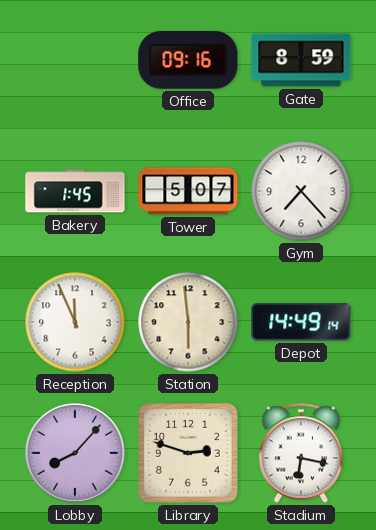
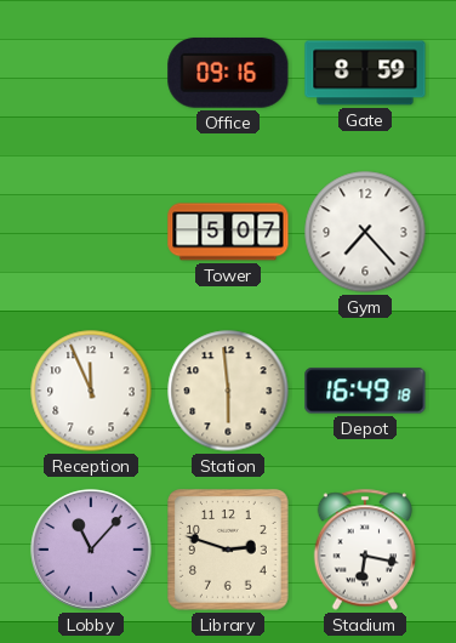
Bakery: 1:45 -> none
Depot: 14:49 -> 16:49
Lobby: 8:07 -> 11:07
